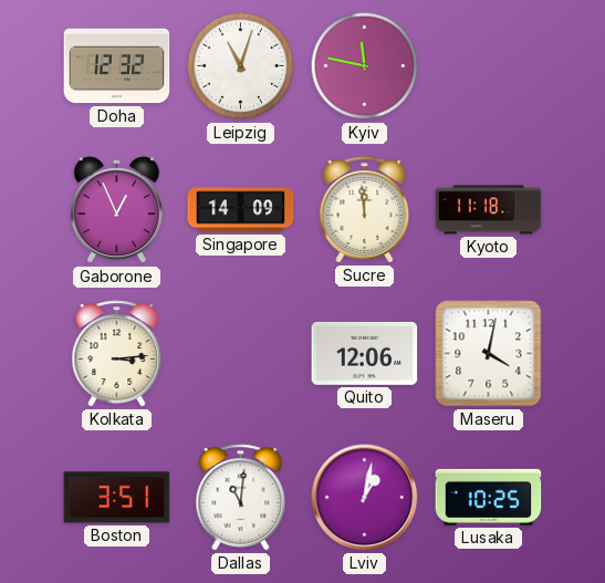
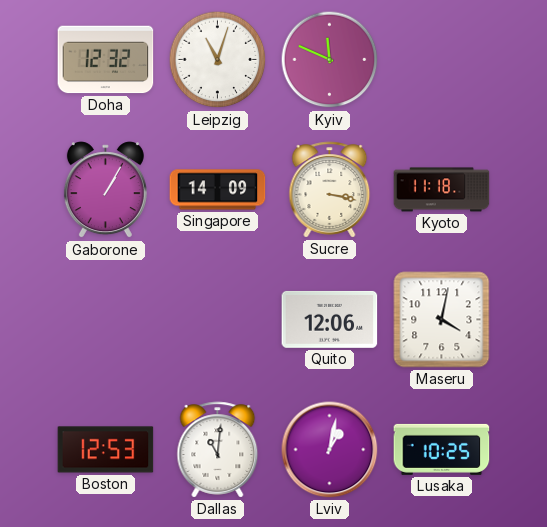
Kyiv: 11:47 -> 11:49
Gaborone: 12:56 -> 1:05
Sucre: 11:59 -> 3:17
Kolkata: 3:14 -> none
Boston: 3:51 -> 12:53
